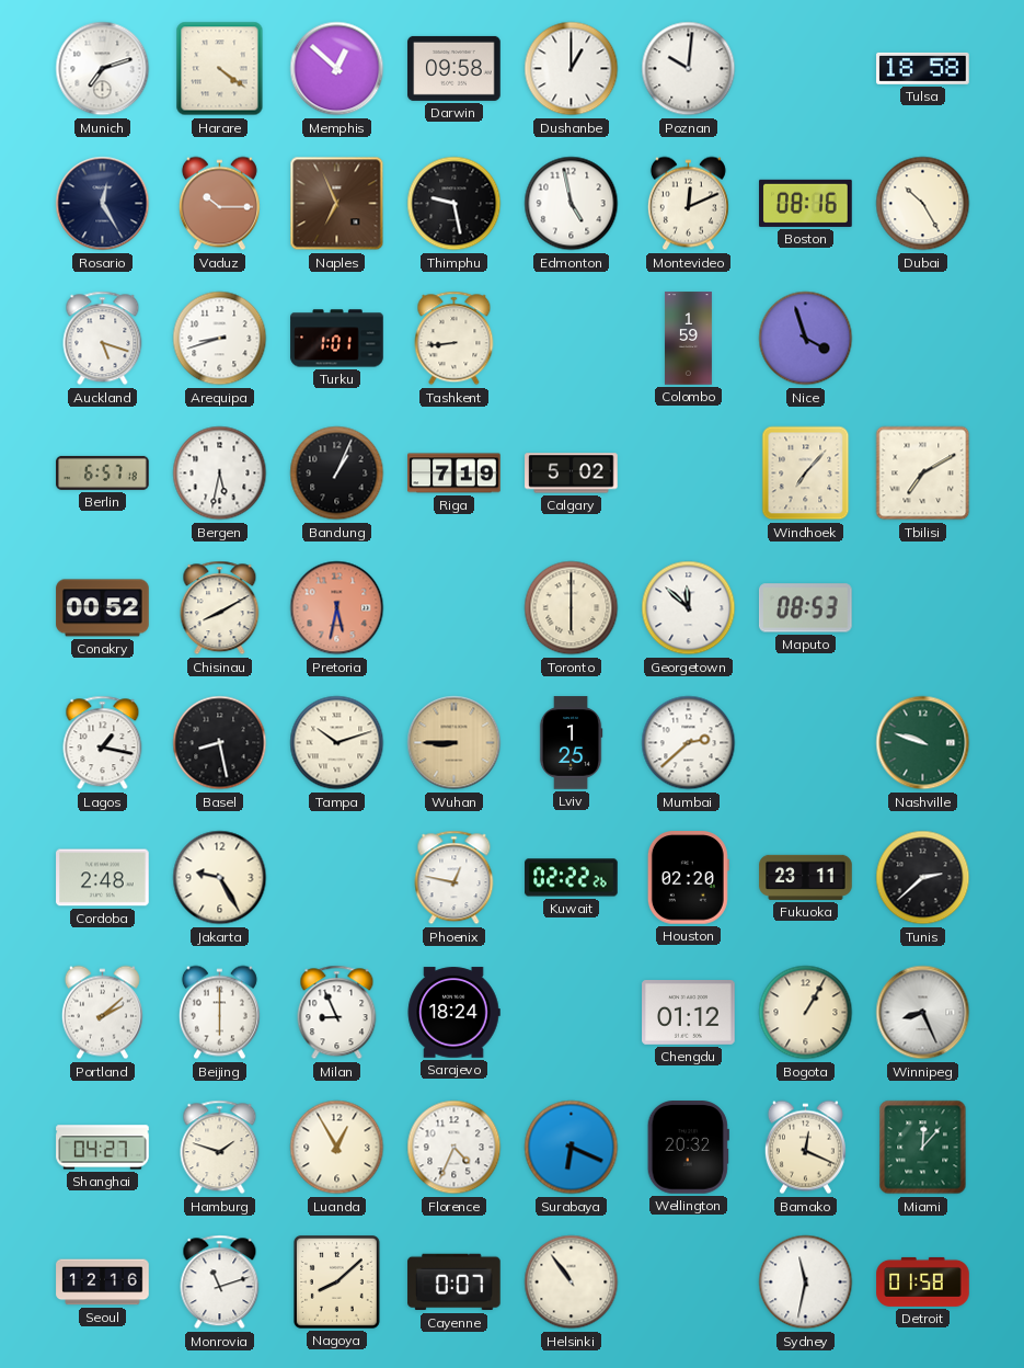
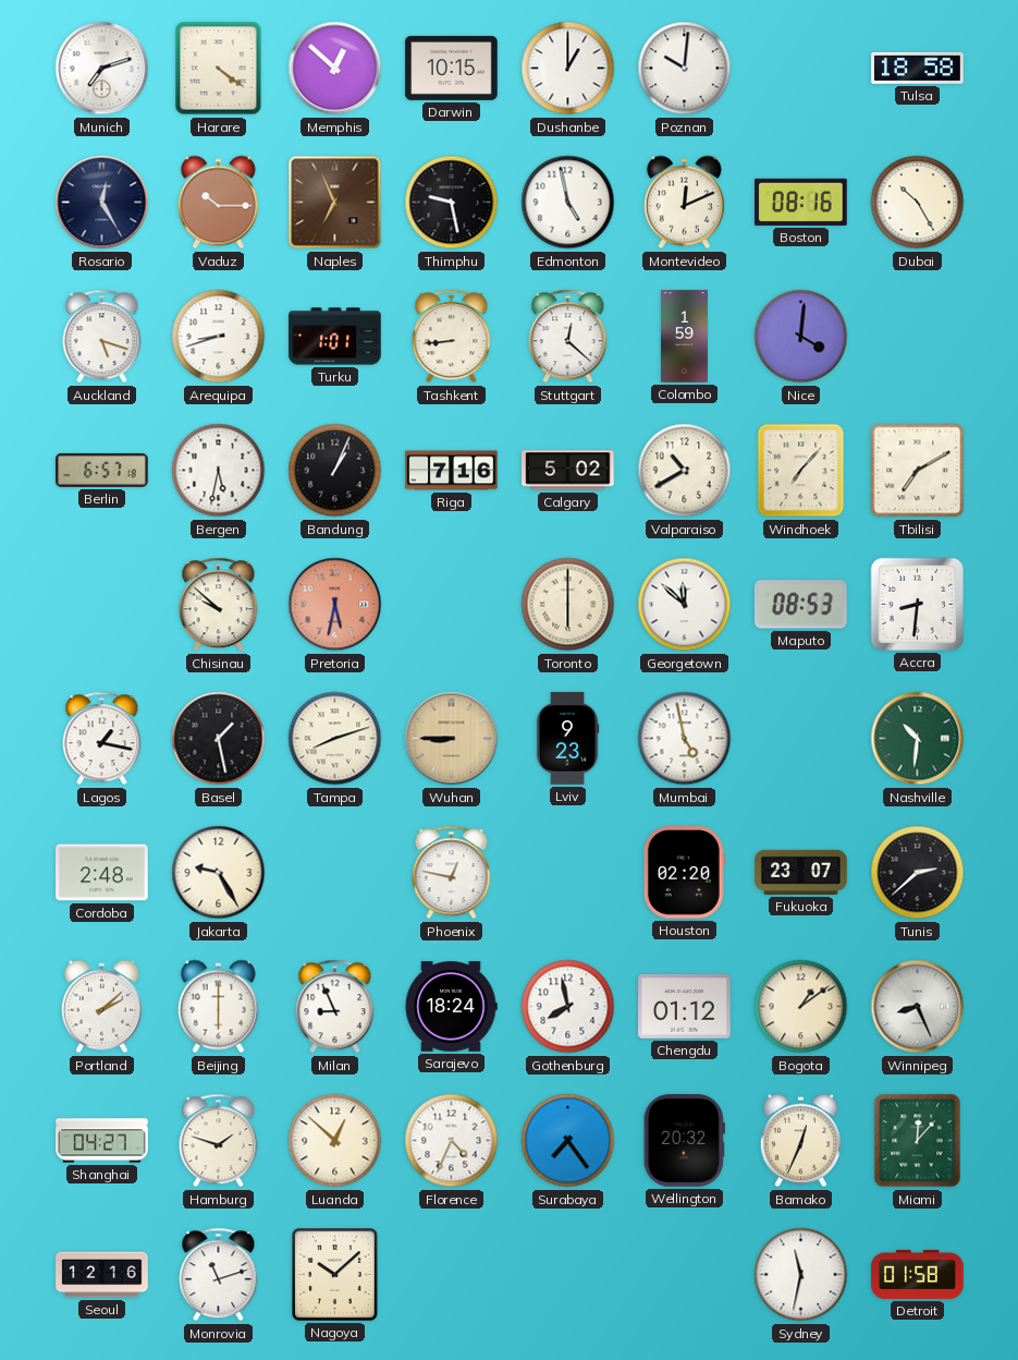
Darwin: 09:58 -> 10:15
Stuttgart: none -> 12:22
Nice: 3:57 -> 4:01
Riga: 7:19 -> 7:16
Valparaiso: none -> 10:40
Conakry: 00:52 -> none
Chisinau: 8:10 -> 9:52
Accra: none -> 8:31
Basel: 8:28 -> 1:28
Tampa: 10:12 -> 8:12
Lviv: 1:25 -> 9:23
Mumbai: 2:38 -> 4:58
Nashville: 9:48 -> 10:31
Kuwait: 02:22 -> none
Fukuoka: 23:11 -> 23:07
Gothenburg: none -> 7:58
Bogota: 1:05 -> 1:09
Luanda: 12:55 -> 12:52
Surabaya: 6:19 -> 7:24
Bamako: 12:19 -> 12:34
Nagoya: 8:08 -> 10:08
Cayenne: 0:07 -> none
Helsinki: 10:54 -> none
